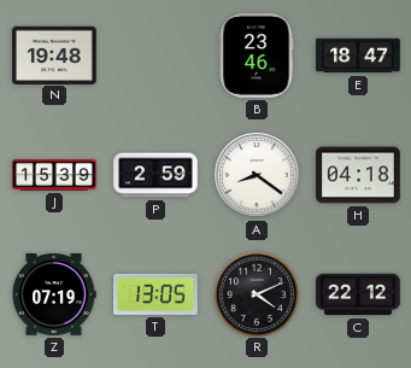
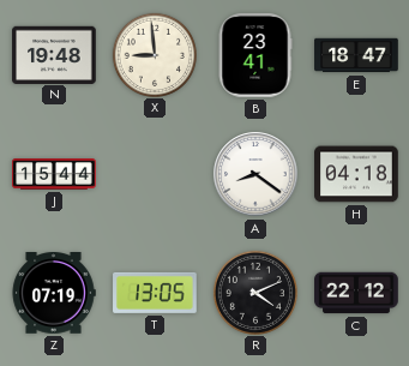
X: none -> 8:59
B: 23:46 -> 23:41
J: 15:39 -> 15:44
P: 2:59 -> none
